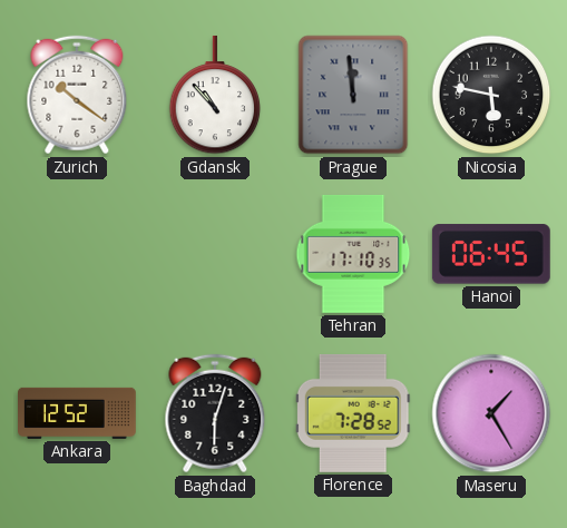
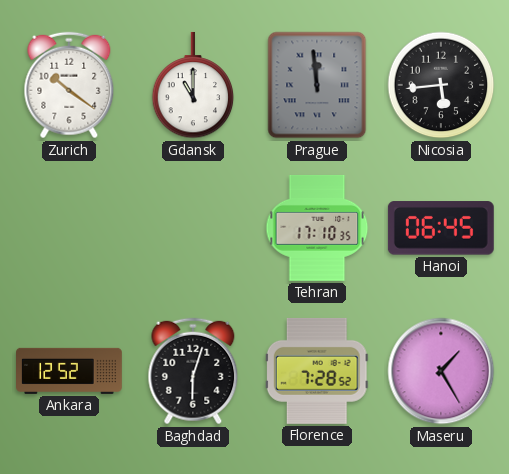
Gdansk: 10:53 -> 11:00
Nicosia: 5:47 -> 5:44
